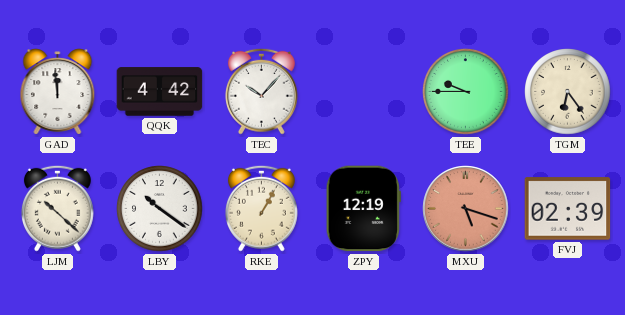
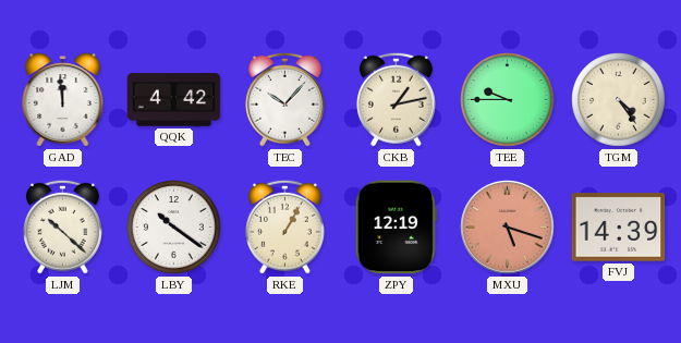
CKB: none -> 1:13
TGM: 6:24 -> 4:24
FVJ: 02:39 -> 14:39
